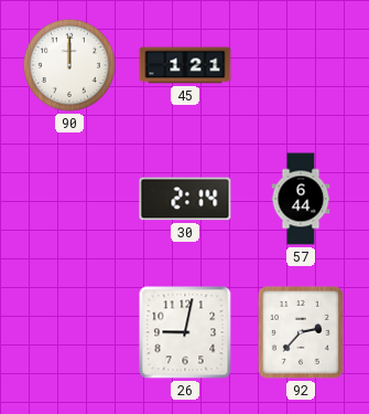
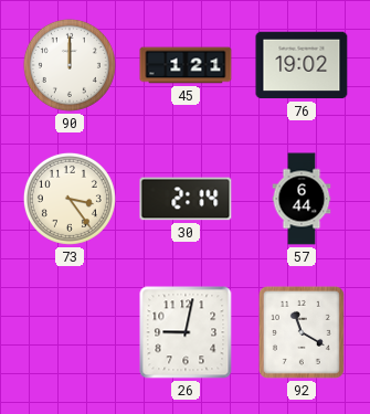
76: none -> 19:02
73: none -> 3:24
92: 2:37 -> 11:20
